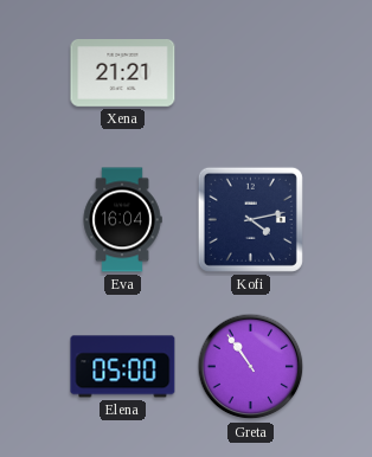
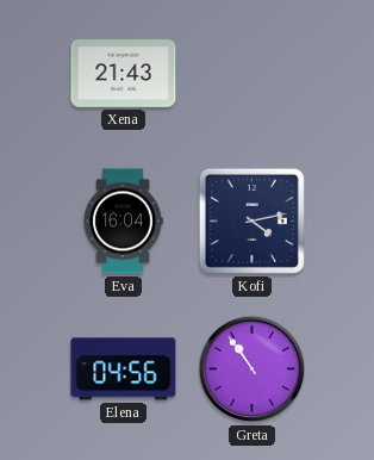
Xena: 21:21 -> 21:43
Elena: 05:00 -> 04:56
